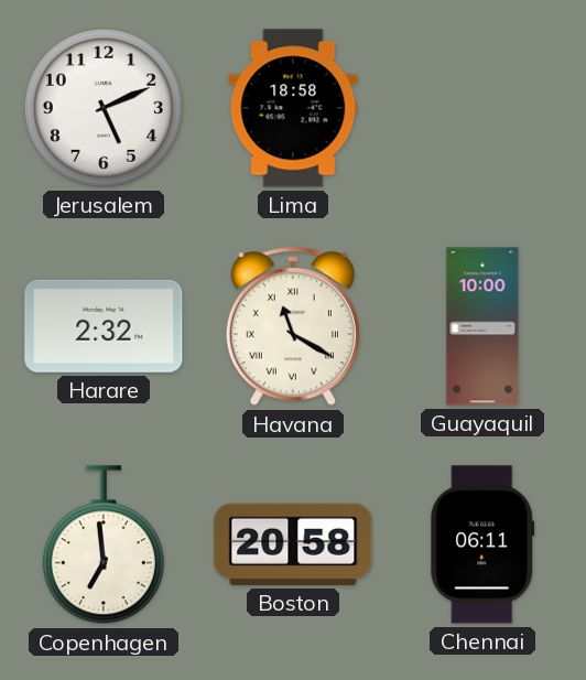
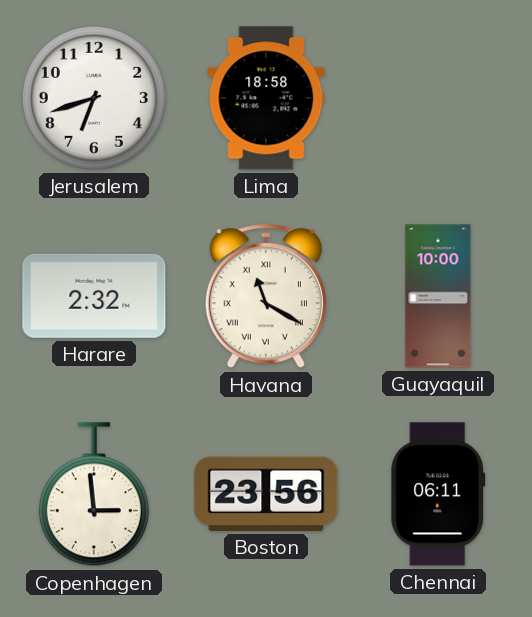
Jerusalem: 5:11 -> 6:42
Copenhagen: 6:59 -> 2:59
Boston: 20:58 -> 23:56
